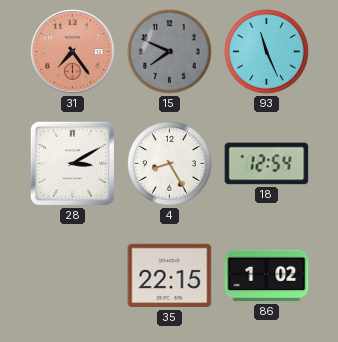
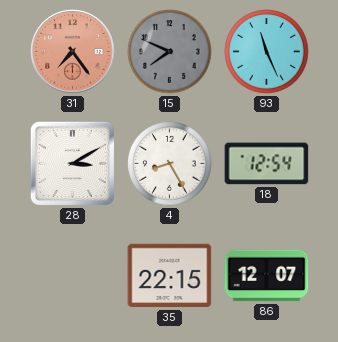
86: 1:02 -> 12:07
